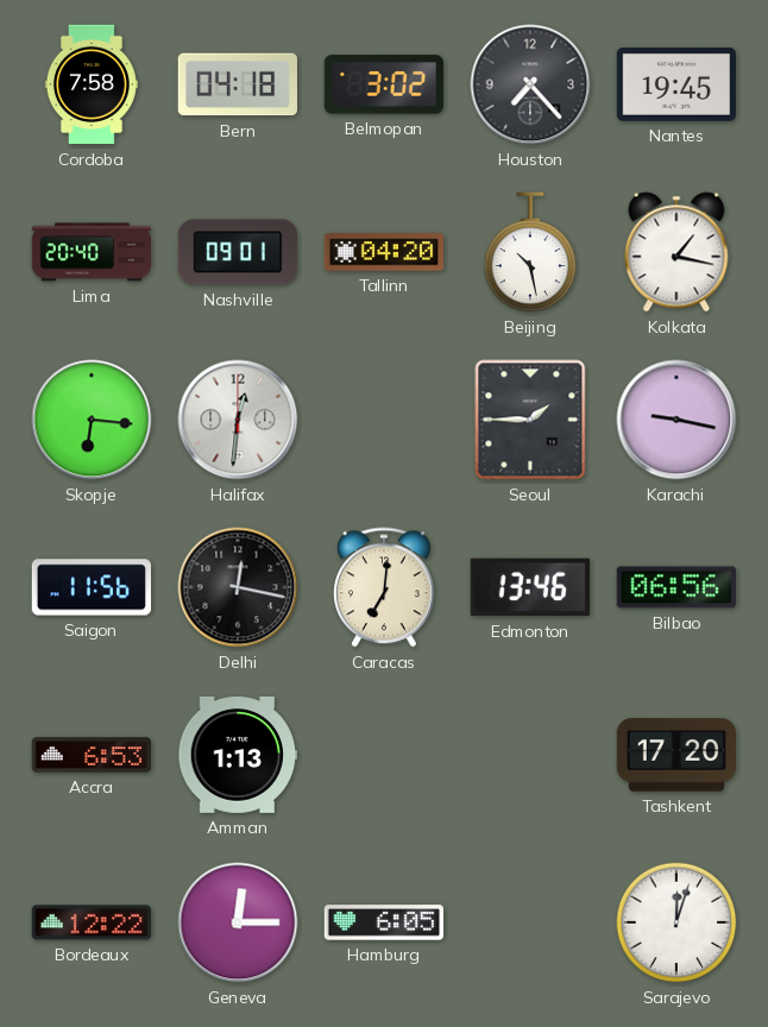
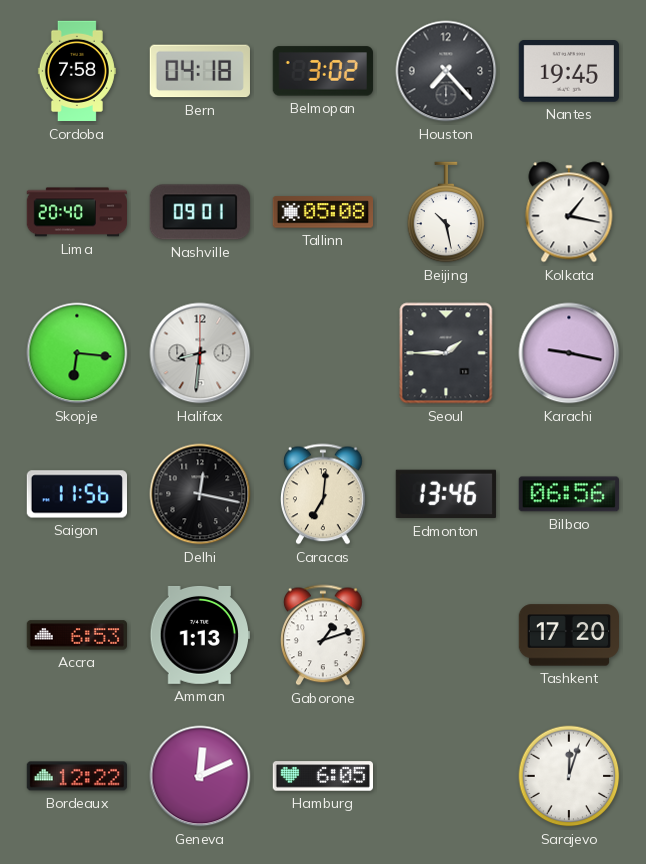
Tallinn: 04:20 -> 05:08
Halifax: 12:31 -> 8:31
Gaborone: none -> 1:12
Geneva: 12:15 -> 12:11
